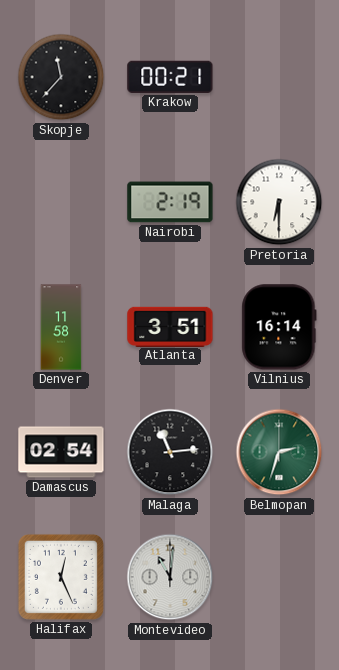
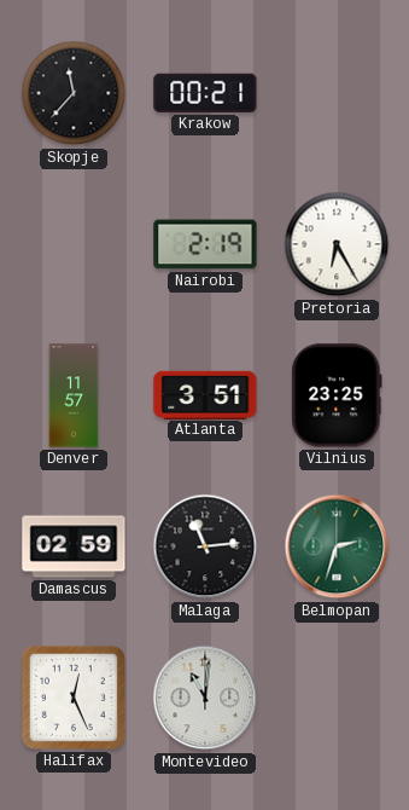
Pretoria: 6:30 -> 6:25
Denver: 11:58 -> 11:57
Vilnius: 16:14 -> 23:25
Damascus: 02:54 -> 02:59
